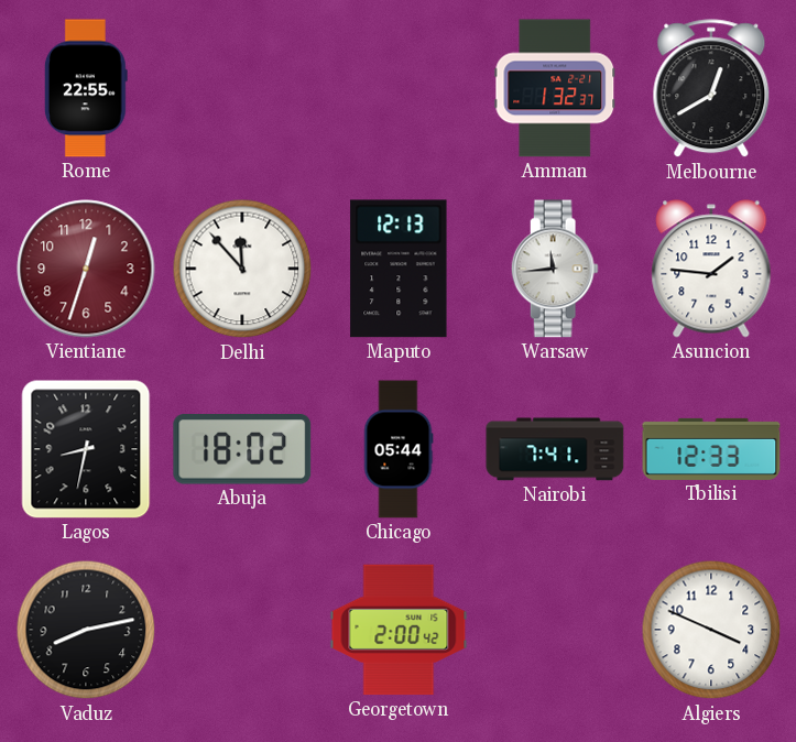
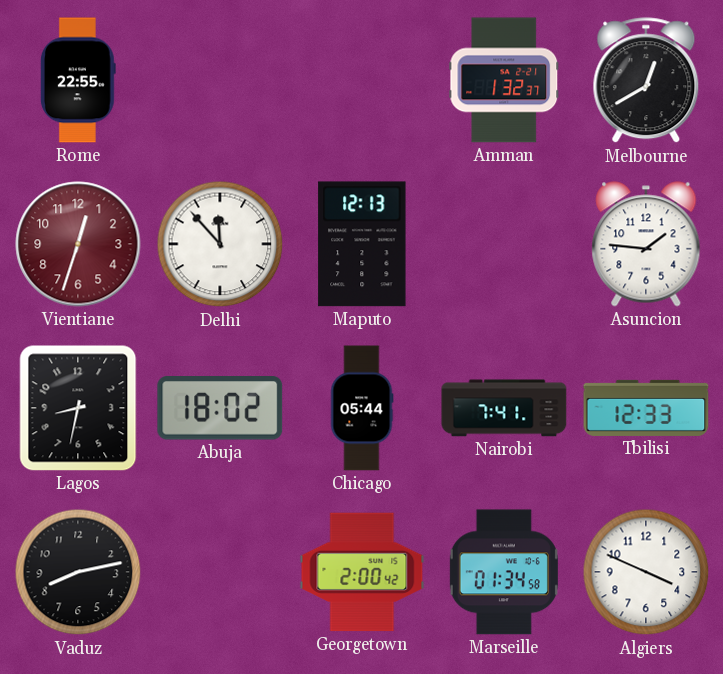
Warsaw: 11:44 -> none
Marseille: none -> 01:34
